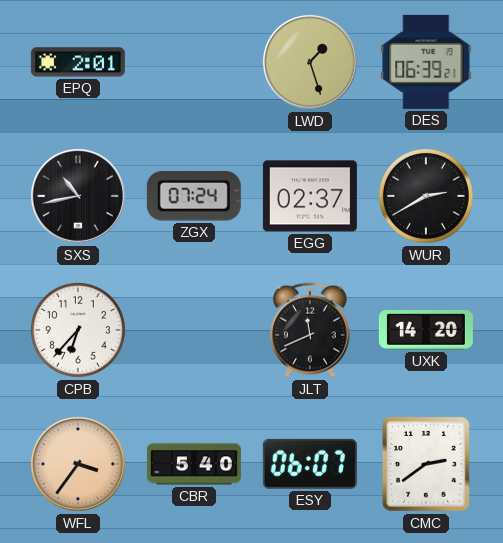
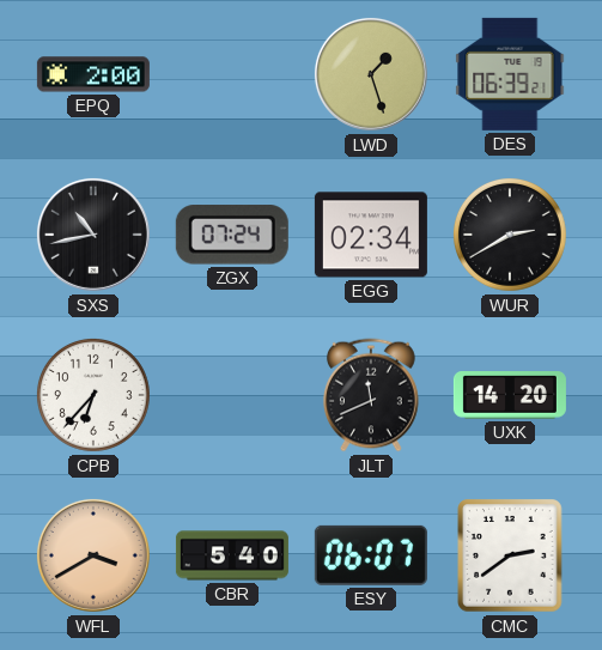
EPQ: 2:01 -> 2:00
EGG: 02:37 -> 02:34
WFL: 3:36 -> 3:40
